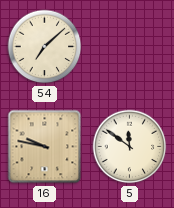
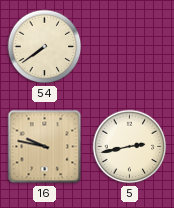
54: 7:08 -> 7:39
5: 11:51 -> 2:43
